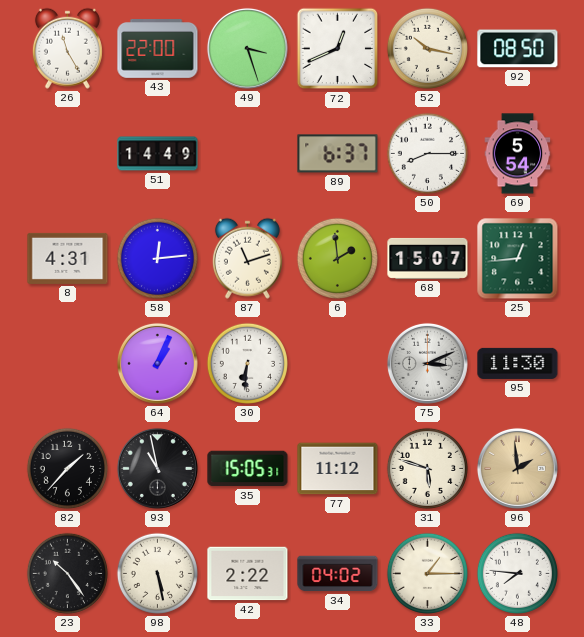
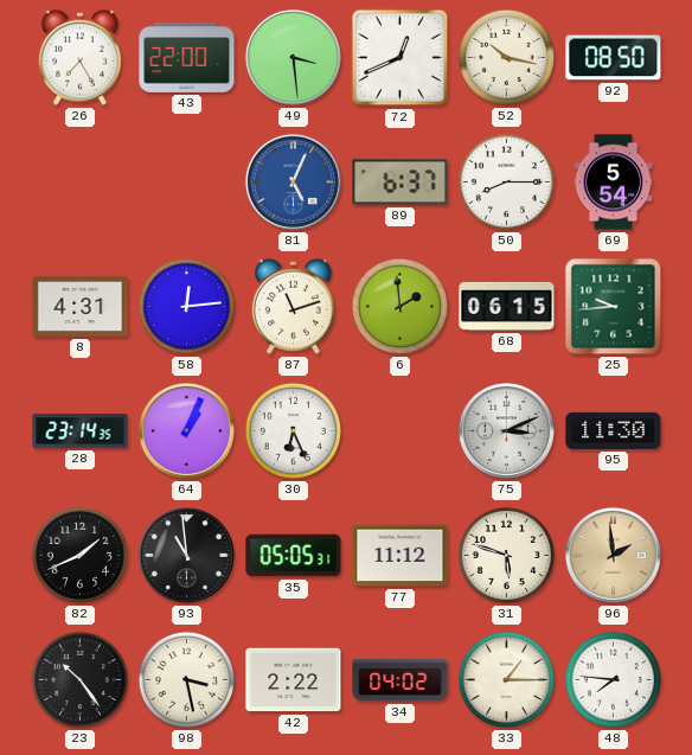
26: 11:25 -> 7:25
49: 3:27 -> 3:29
51: 14:49 -> none
81: none -> 5:04
68: 15:07 -> 06:15
25: 12:44 -> 9:44
28: none -> 23:14
30: 6:31 -> 6:26
82: 1:37 -> 1:41
93: 10:58 -> 10:59
35: 15:05 -> 05:05
98: 5:28 -> 3:28
